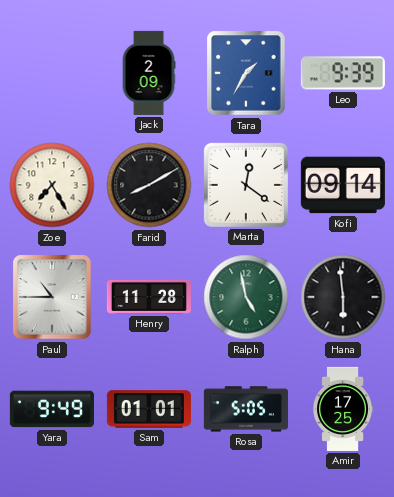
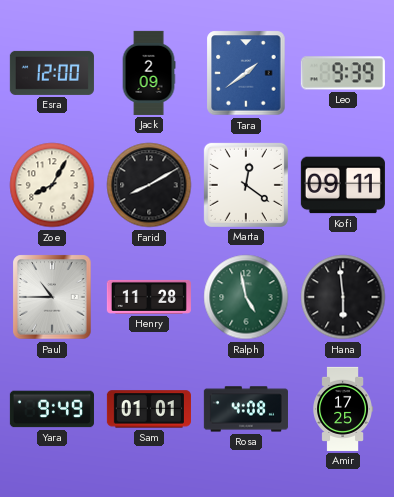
Esra: none -> 12:00
Tara: 1:35 -> 1:39
Zoe: 7:25 -> 8:05
Kofi: 09:14 -> 09:11
Rosa: 5:05 -> 4:08
